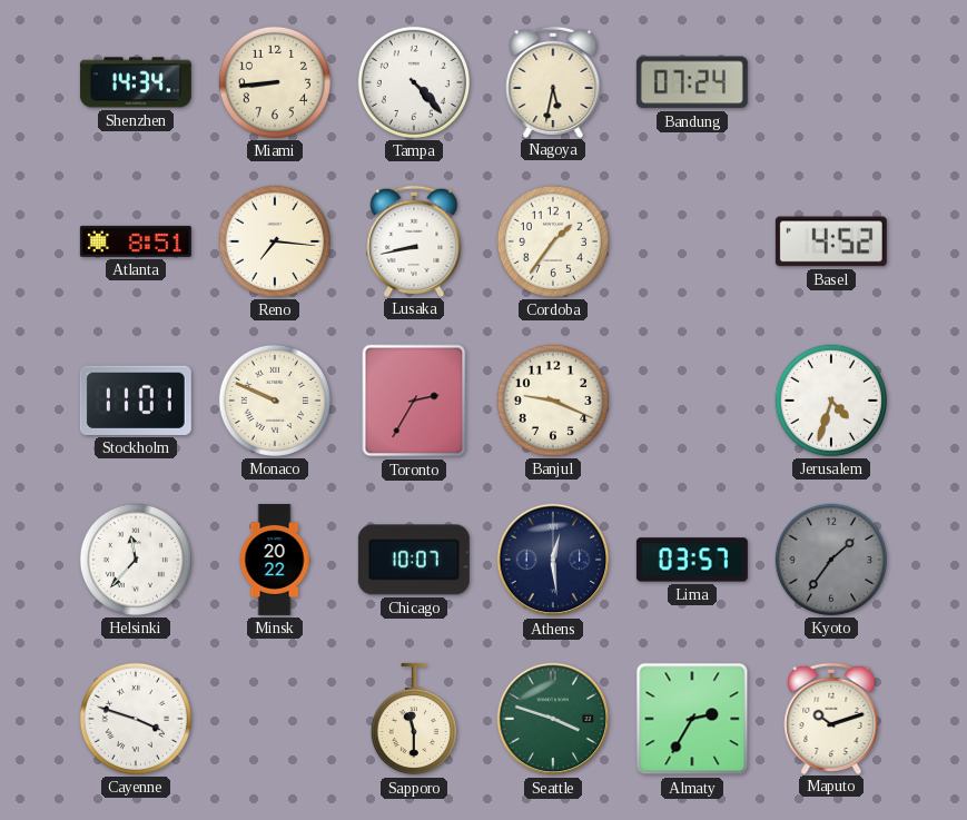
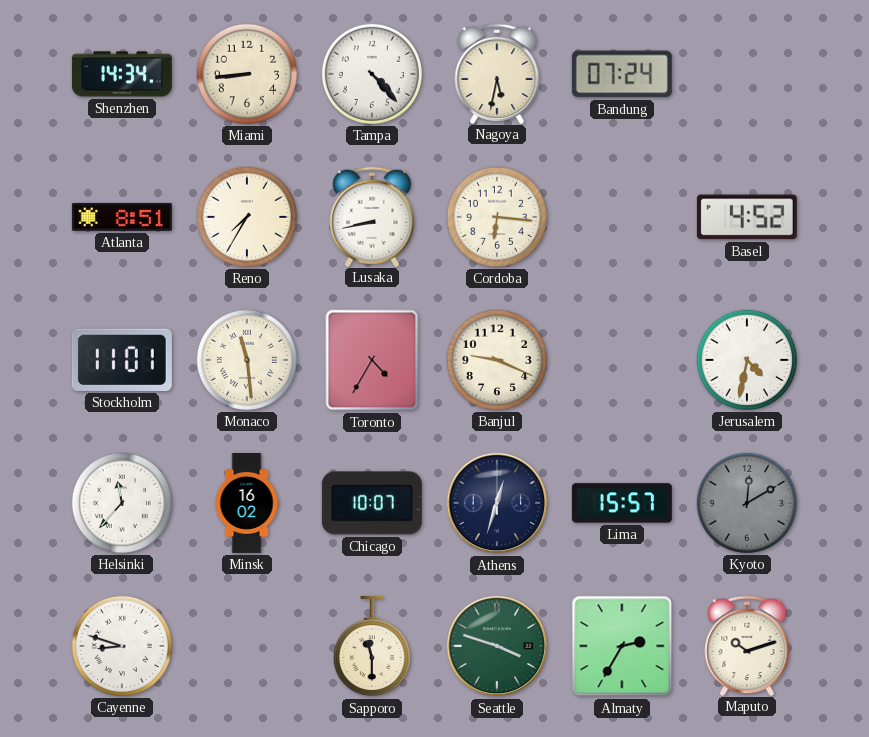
Reno: 7:16 -> 7:35
Cordoba: 1:36 -> 6:16
Monaco: 9:49 -> 11:29
Toronto: 2:35 -> 4:35
Jerusalem: 4:33 -> 4:32
Minsk: 20:22 -> 16:02
Athens: 12:29 -> 12:33
Lima: 03:57 -> 15:57
Kyoto: 1:36 -> 12:10
Cayenne: 3:48 -> 8:48
